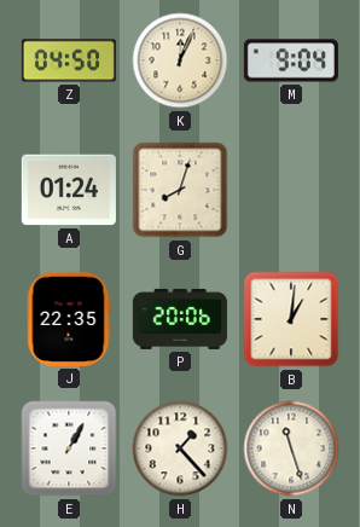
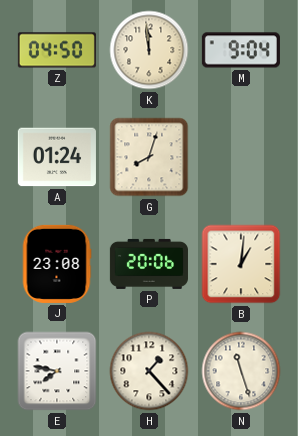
K: 12:04 -> 11:59
J: 22:35 -> 23:08
E: 1:05 -> 7:47
